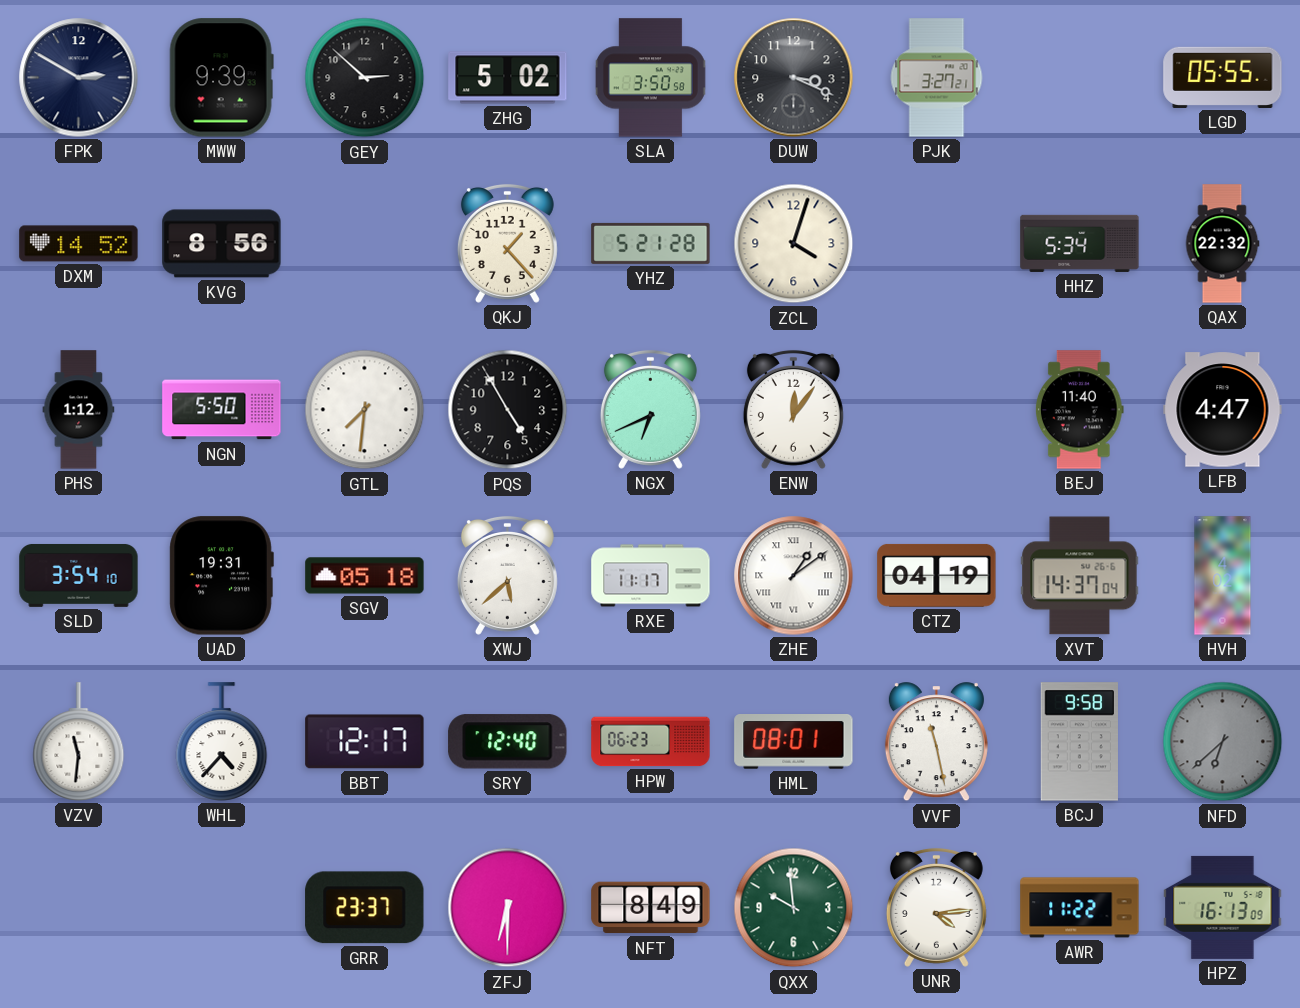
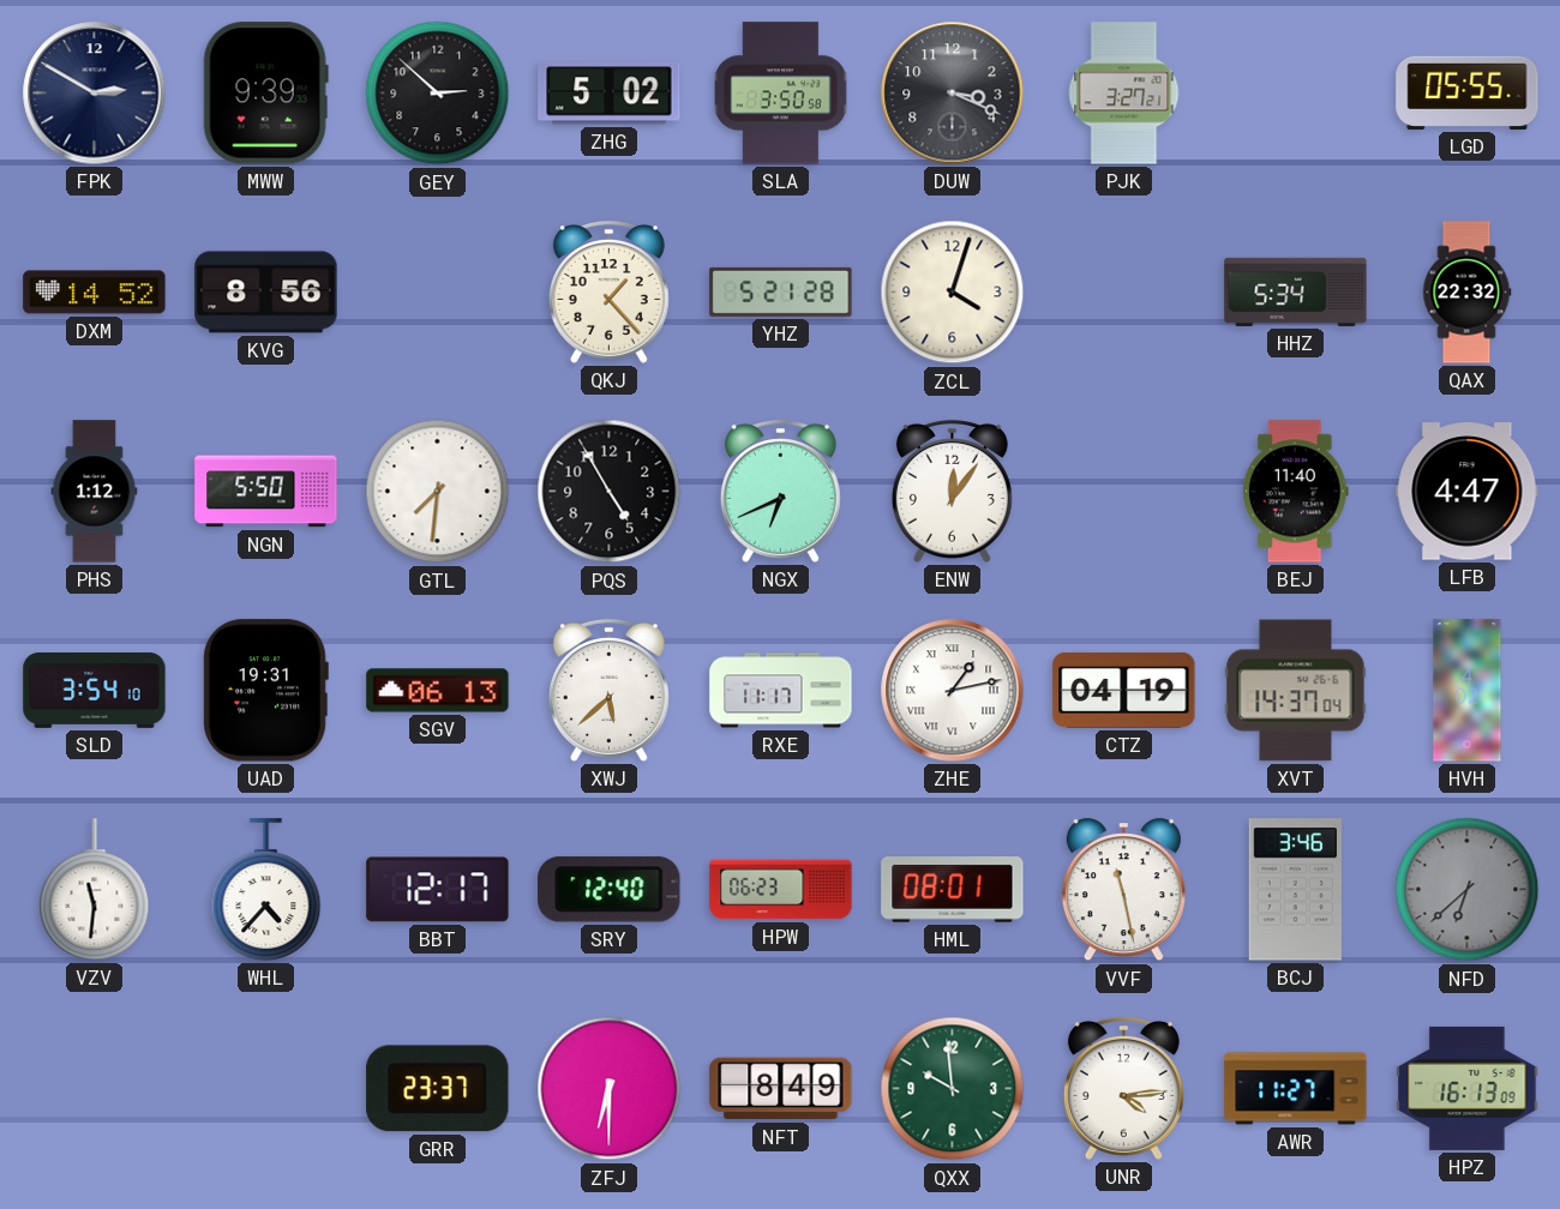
SGV: 05:18 -> 06:13
ZHE: 1:09 -> 1:13
BCJ: 9:58 -> 3:46
AWR: 11:22 -> 11:27
